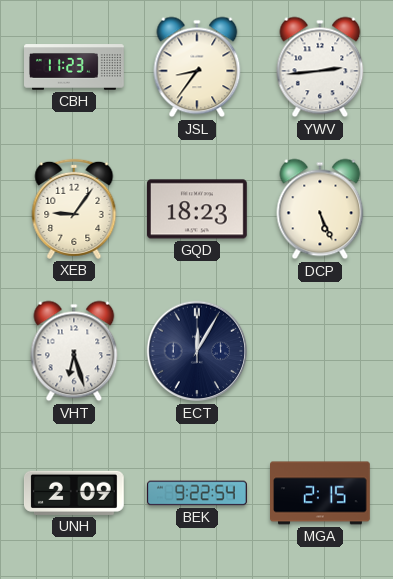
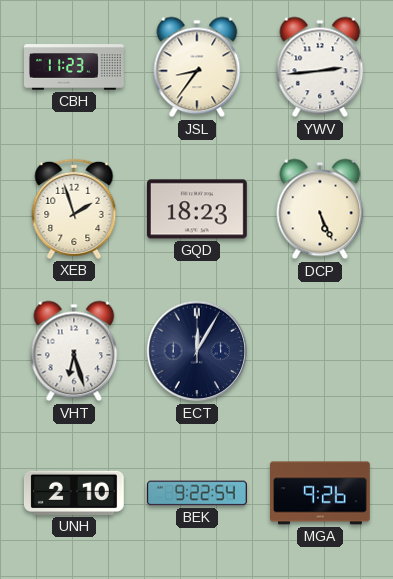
XEB: 9:06 -> 1:57
UNH: 2:09 -> 2:10
MGA: 2:15 -> 9:26
